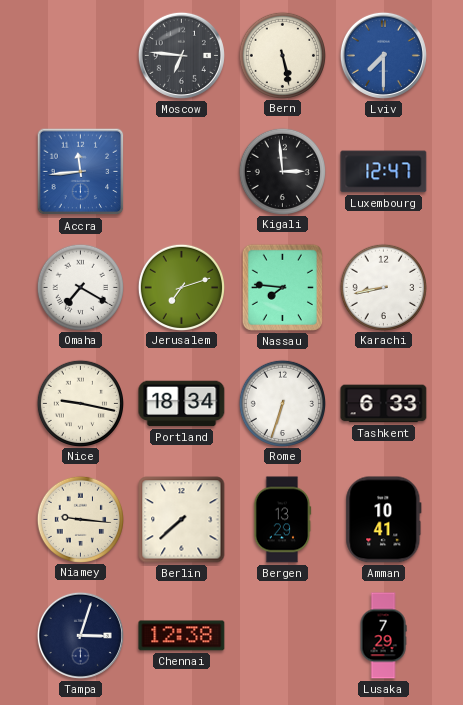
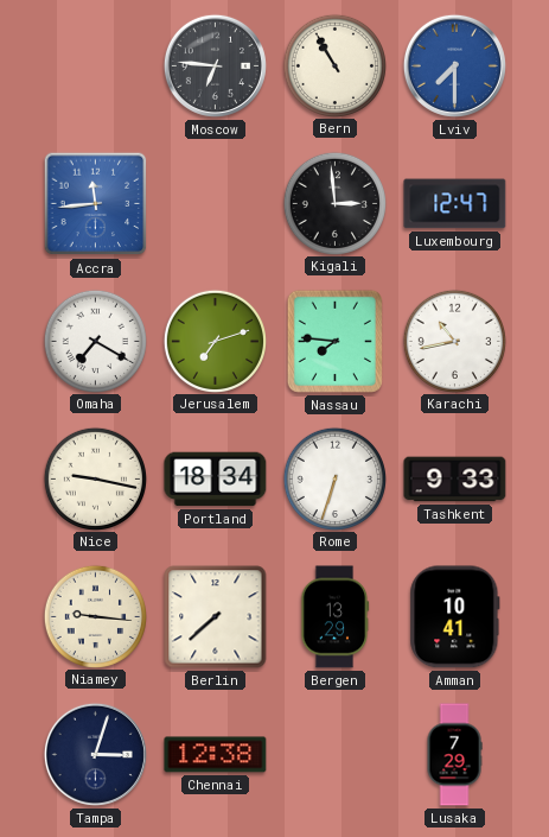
Bern: 5:28 -> 10:55
Karachi: 8:43 -> 10:43
Tashkent: 6:33 -> 9:33
